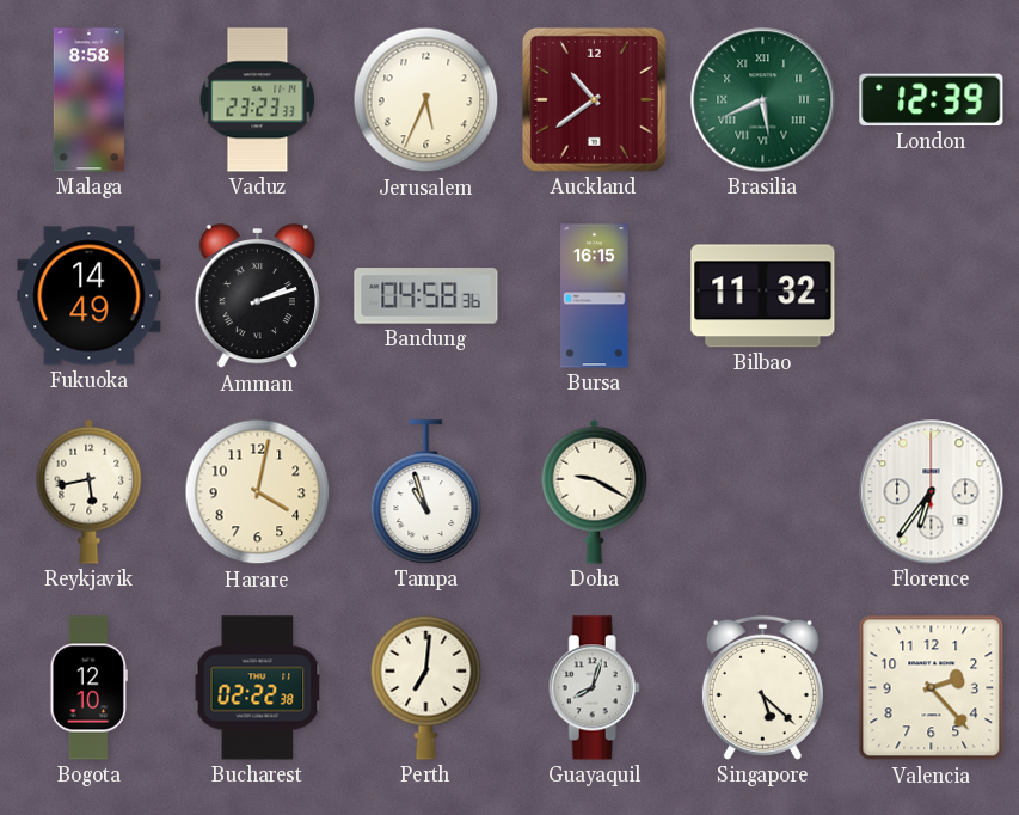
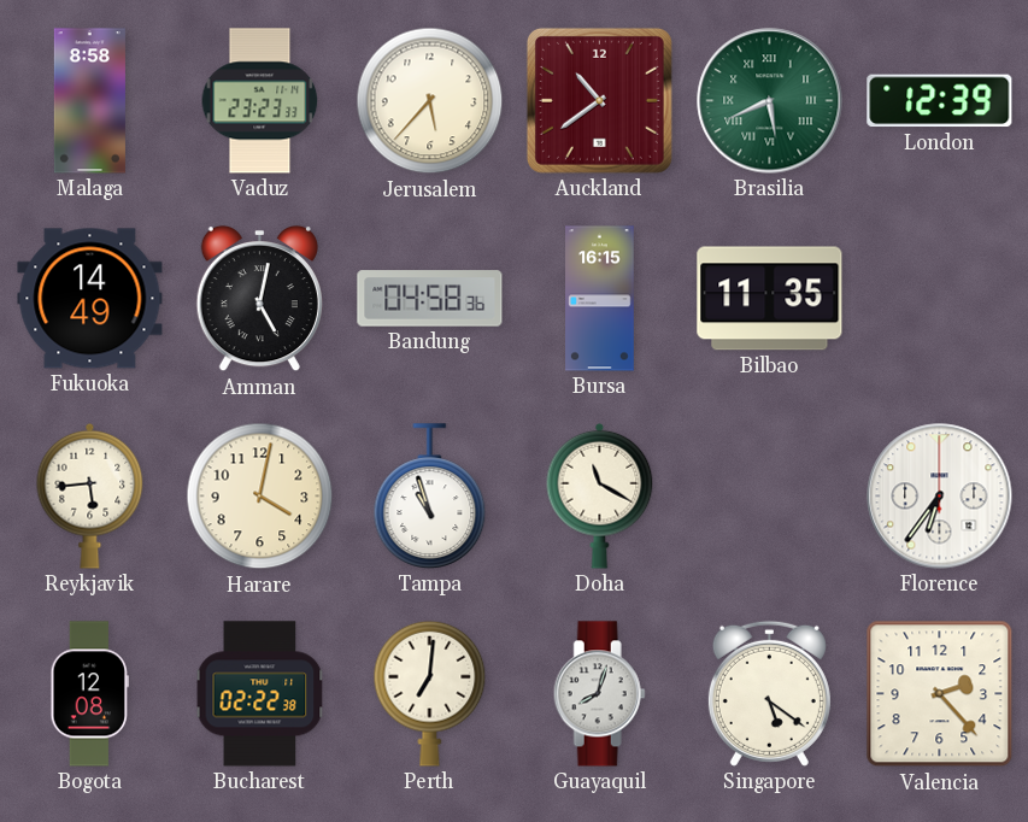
Jerusalem: 5:34 -> 5:37
Amman: 2:12 -> 5:02
Bilbao: 11:32 -> 11:35
Reykjavik: 5:43 -> 5:44
Doha: 9:20 -> 11:20
Bogota: 12:10 -> 12:08
Singapore: 5:22 -> 5:21
